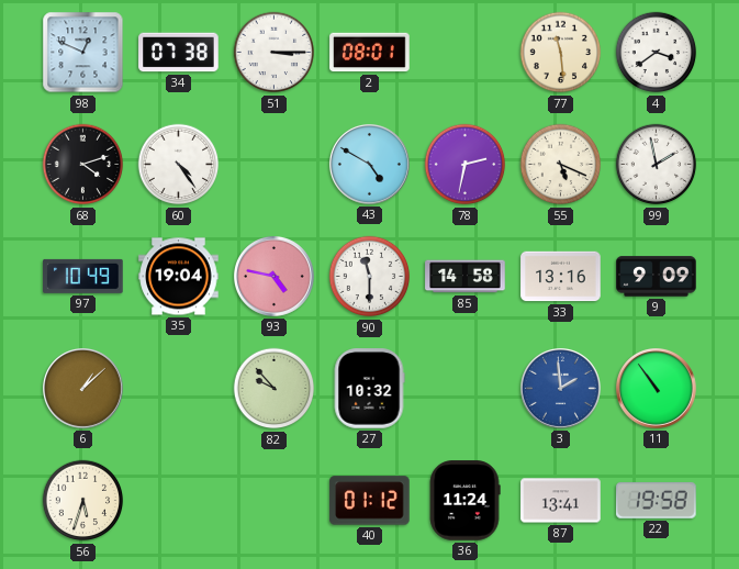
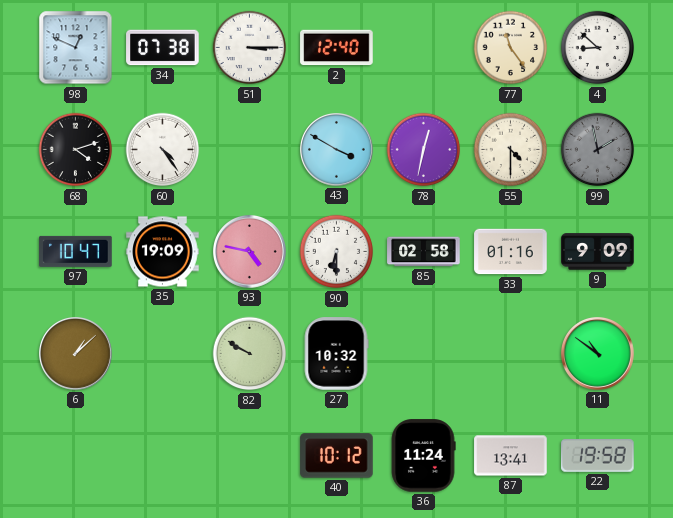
2: 08:01 -> 12:40
77: 11:29 -> 11:24
4: 3:39 -> 8:52
43: 4:50 -> 3:50
78: 2:32 -> 12:32
55: 5:19 -> 4:30
99 dial: white -> grey
97: 10:49 -> 10:47
35: 19:04 -> 19:09
90: 11:30 -> 6:30
85: 14:58 -> 02:58
33: 13:16 -> 01:16
82: 9:53 -> 9:50
3: 1:59 -> none
11: 10:54 -> 10:51
56: 5:33 -> none
40: 01:12 -> 10:12
